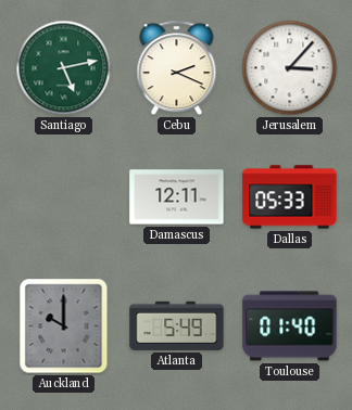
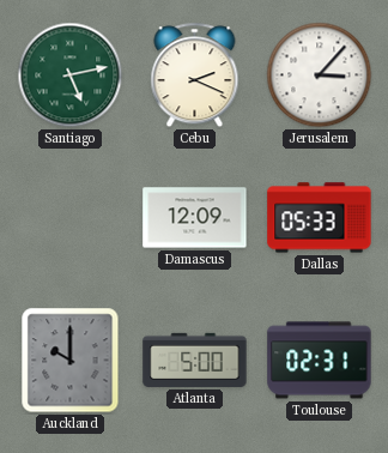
Damascus: 12:11 -> 12:09
Atlanta: 5:49 -> 5:00
Toulouse: 01:40 -> 02:31
